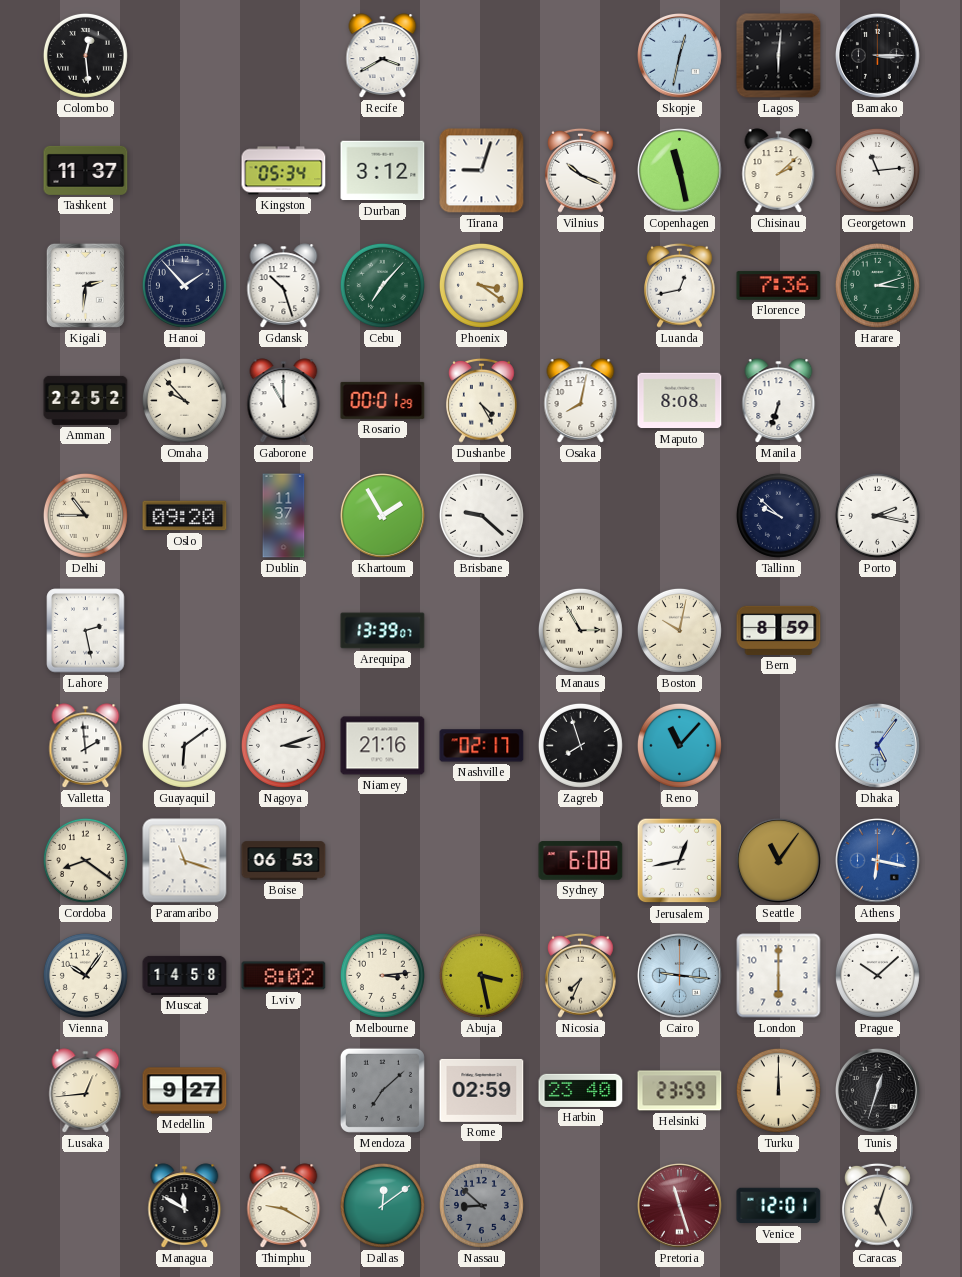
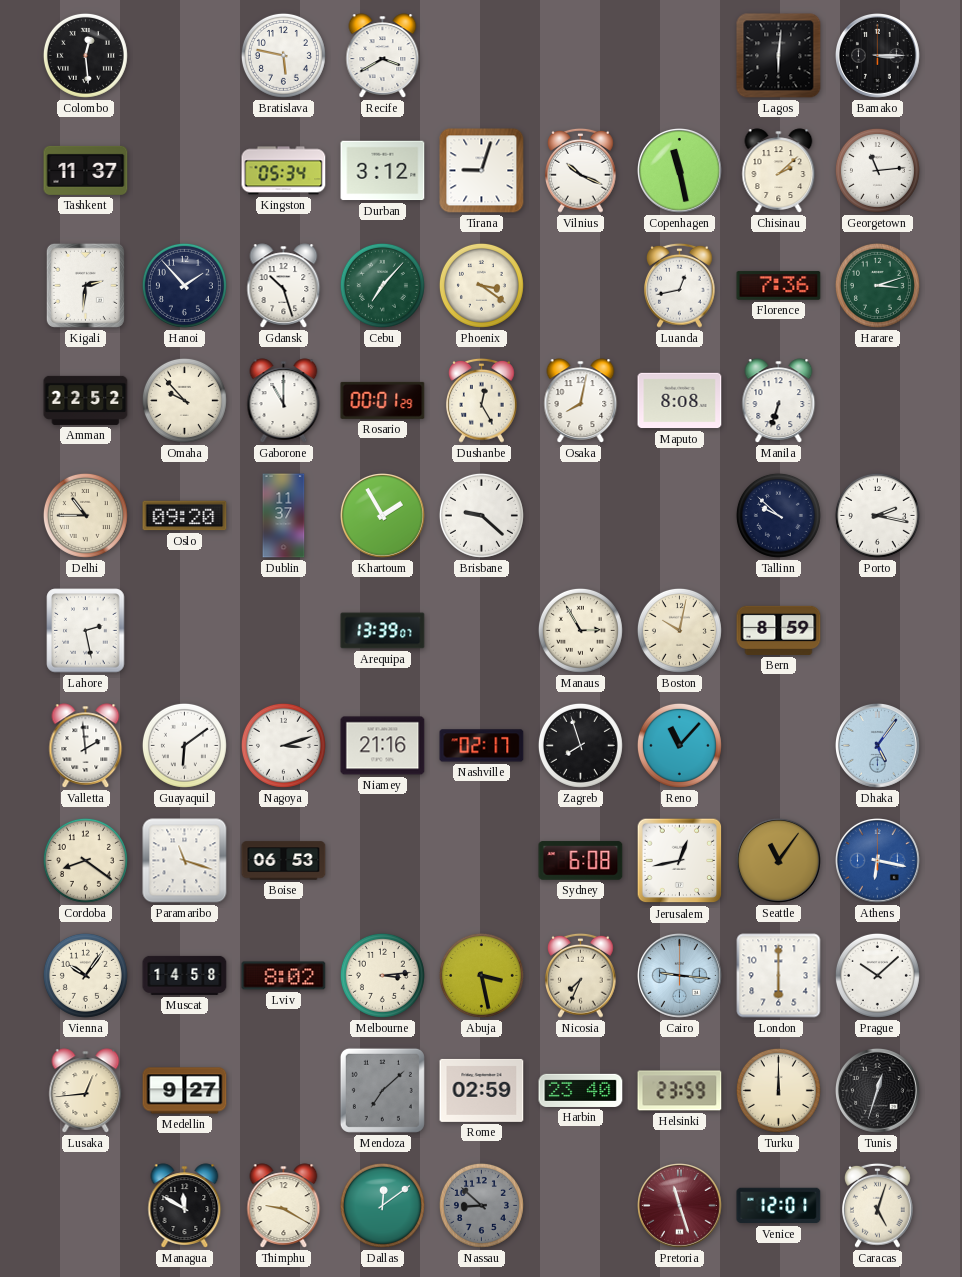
Bratislava: none -> 5:47
Skopje: 12:32 -> none
Dushanbe: 4:25 -> 12:25
